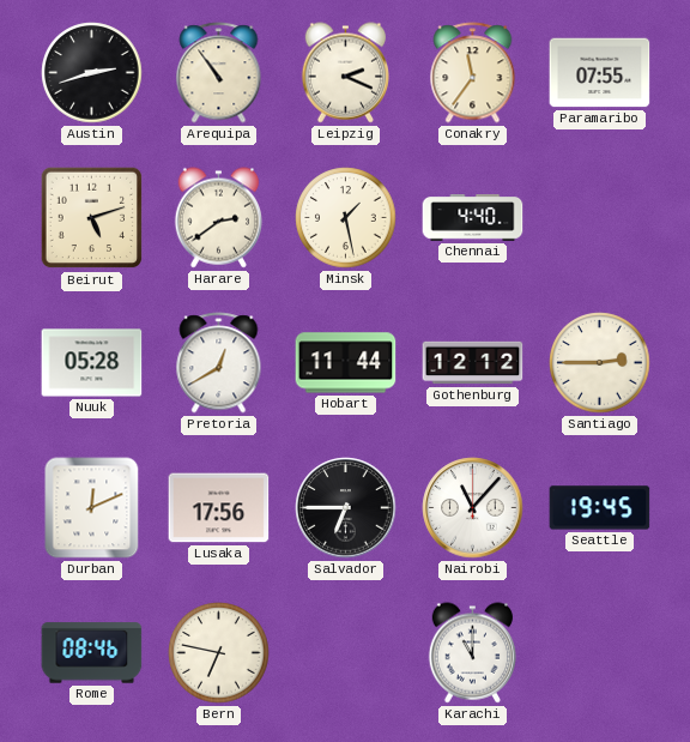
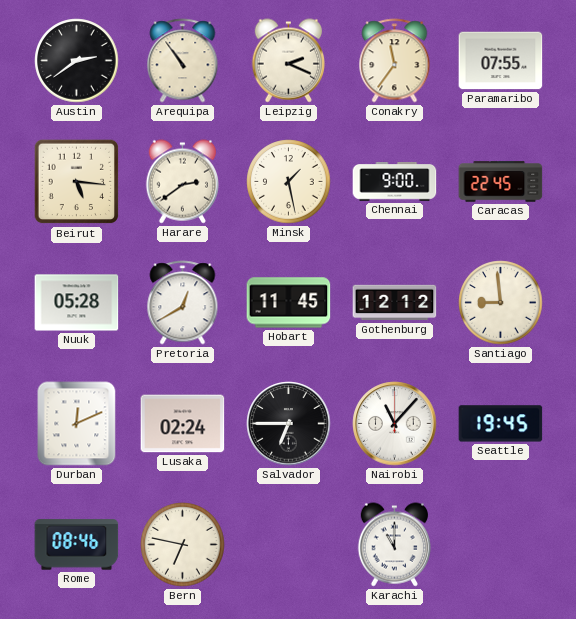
Austin: 2:42 -> 2:39
Beirut: 5:12 -> 5:16
Chennai: 4:40 -> 9:00
Caracas: none -> 22:45
Hobart: 11:44 -> 11:45
Santiago: 2:45 -> 8:59
Lusaka: 17:56 -> 02:24
